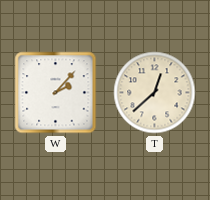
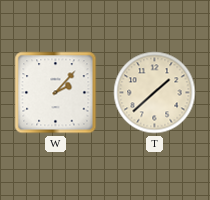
T: 12:38 -> 1:38
